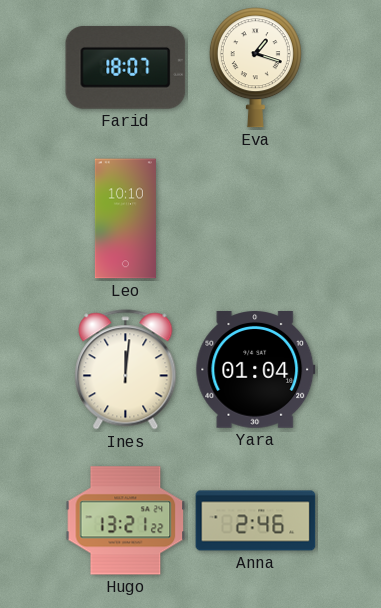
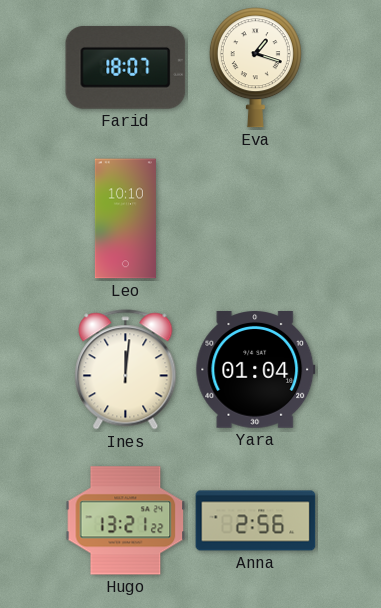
Anna: 2:46 -> 2:56
